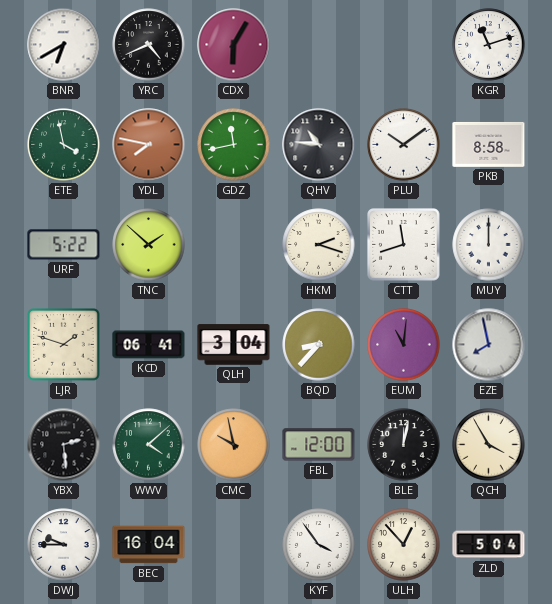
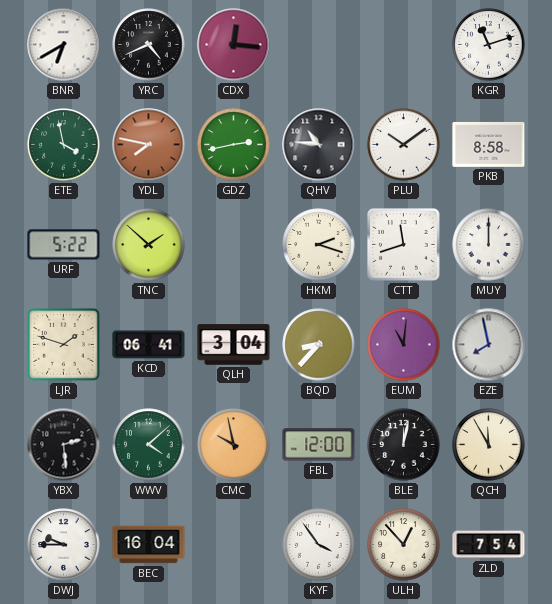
CDX: 6:05 -> 12:16
GDZ: 11:43 -> 2:43
QCH: 3:55 -> 11:55
ZLD: 5:04 -> 7:54
